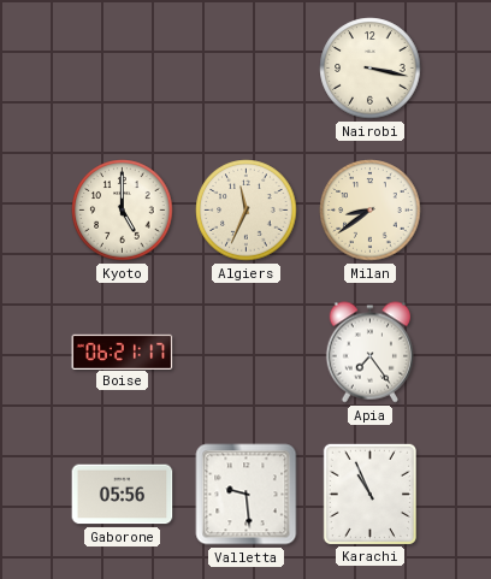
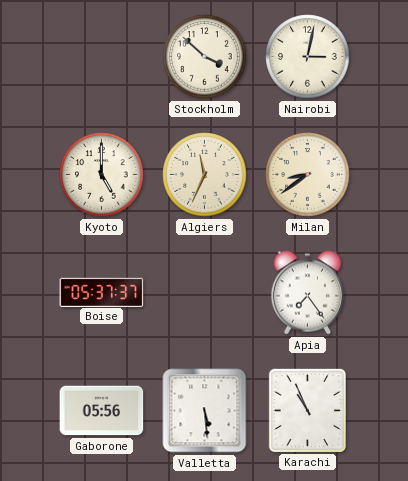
Stockholm: none -> 3:52
Nairobi: 3:17 -> 3:02
Boise: 06:21 -> 05:37
Valletta: 9:29 -> 5:29
